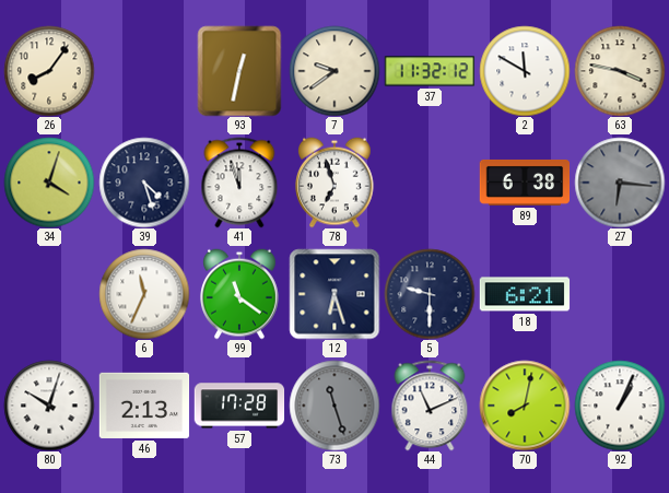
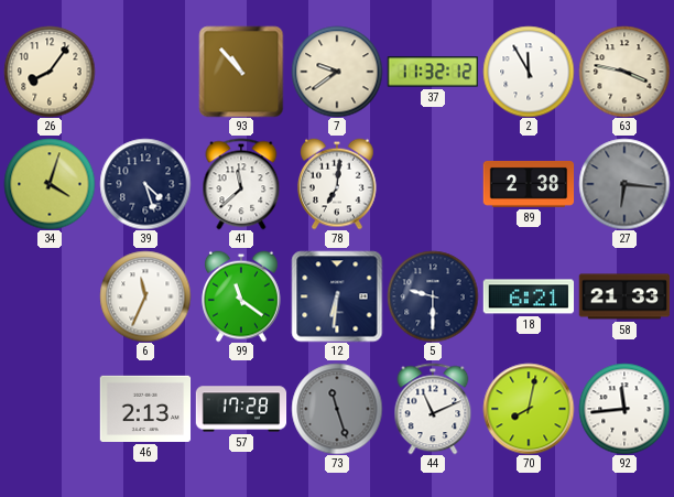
93: 12:32 -> 10:53
2: 11:50 -> 11:55
41: 11:57 -> 11:38
78: 6:57 -> 7:01
89: 6:38 -> 2:38
12: 6:27 -> 6:31
58: none -> 21:33
80: 10:03 -> none
92: 1:04 -> 11:44
